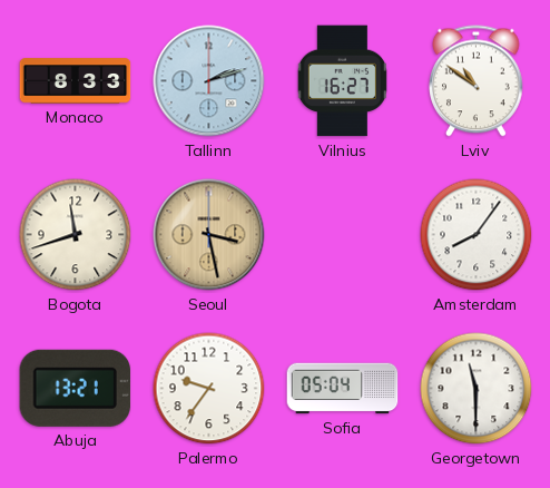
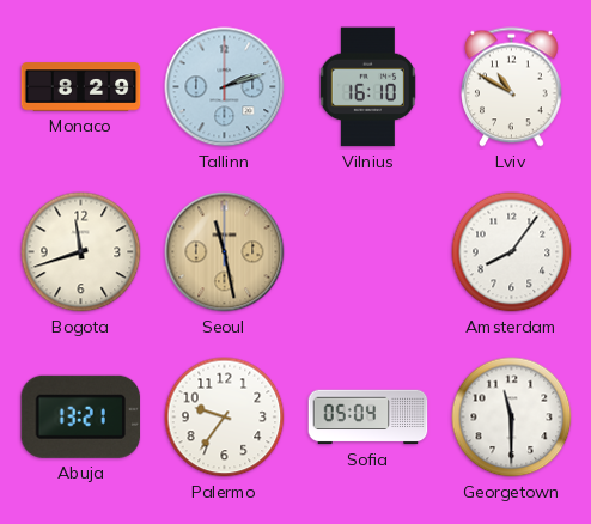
Monaco: 8:33 -> 8:29
Vilnius: 16:27 -> 16:10
Lviv: 10:51 -> 10:50
Seoul: 3:28 -> 11:28
